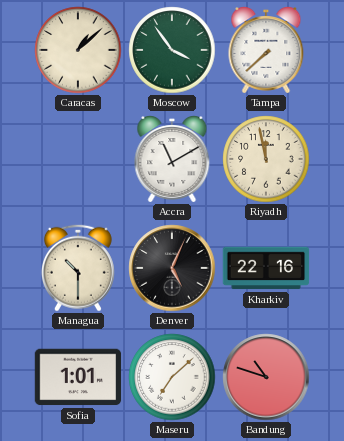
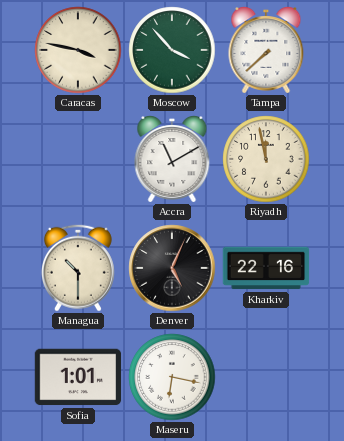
Caracas: 1:08 -> 3:47
Moscow: 3:54 -> 3:53
Maseru: 7:08 -> 6:17
Bandung: 10:48 -> none
